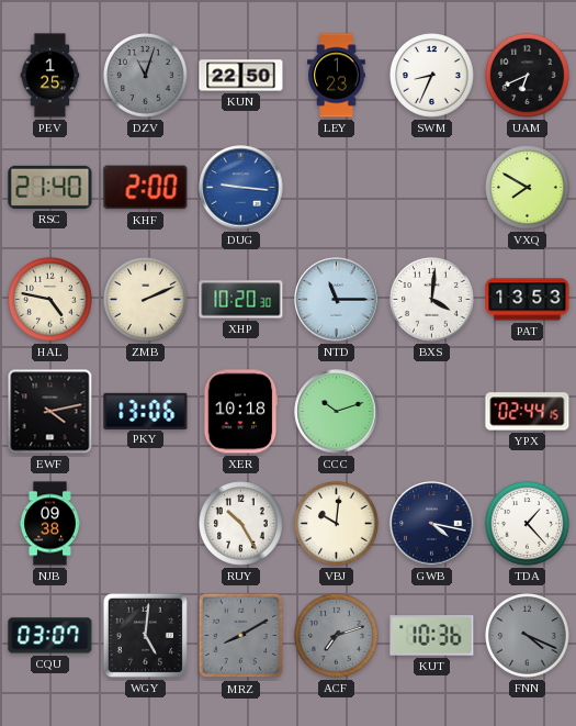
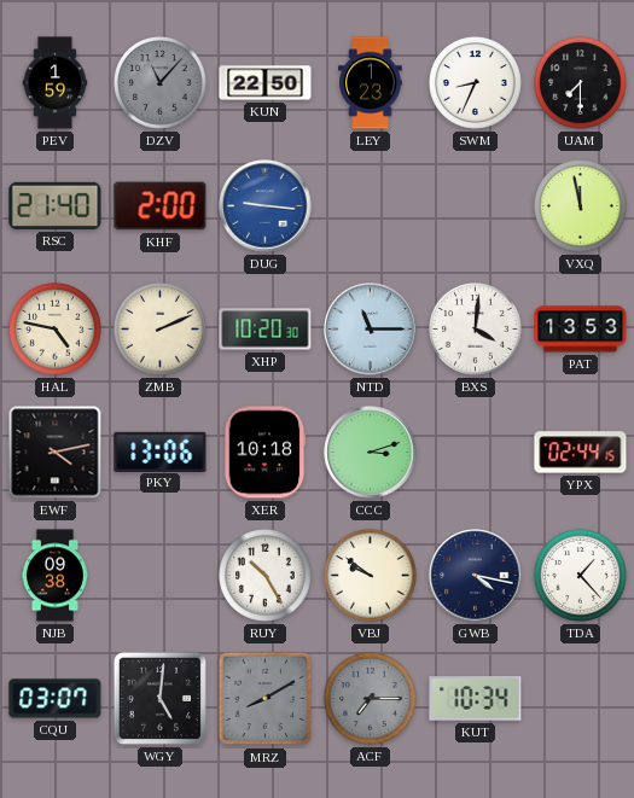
PEV: 1:25 -> 1:59
DZV: 11:03 -> 11:07
UAM: 6:41 -> 7:30
VXQ: 7:50 -> 11:58
CCC: 10:12 -> 3:12
VBJ: 10:01 -> 9:51
ACF: 7:12 -> 7:15
KUT: 10:36 -> 10:34
FNN: 4:19 -> none
